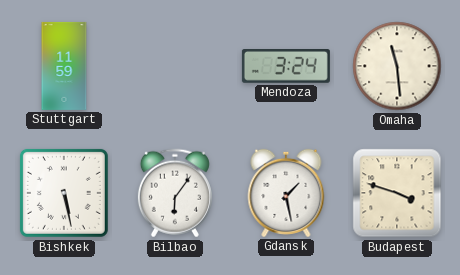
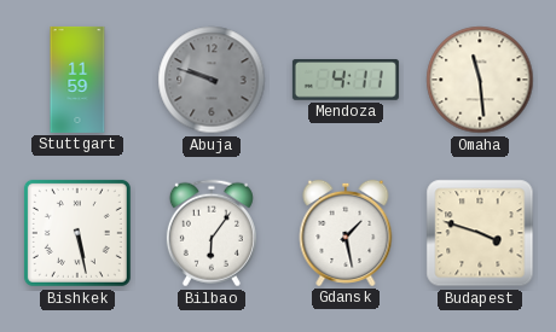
Abuja: none -> 9:48
Mendoza: 3:24 -> 4:11
